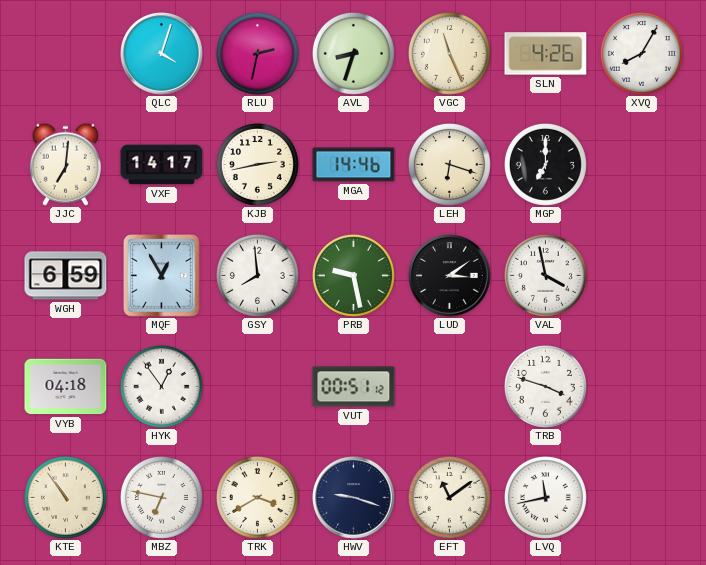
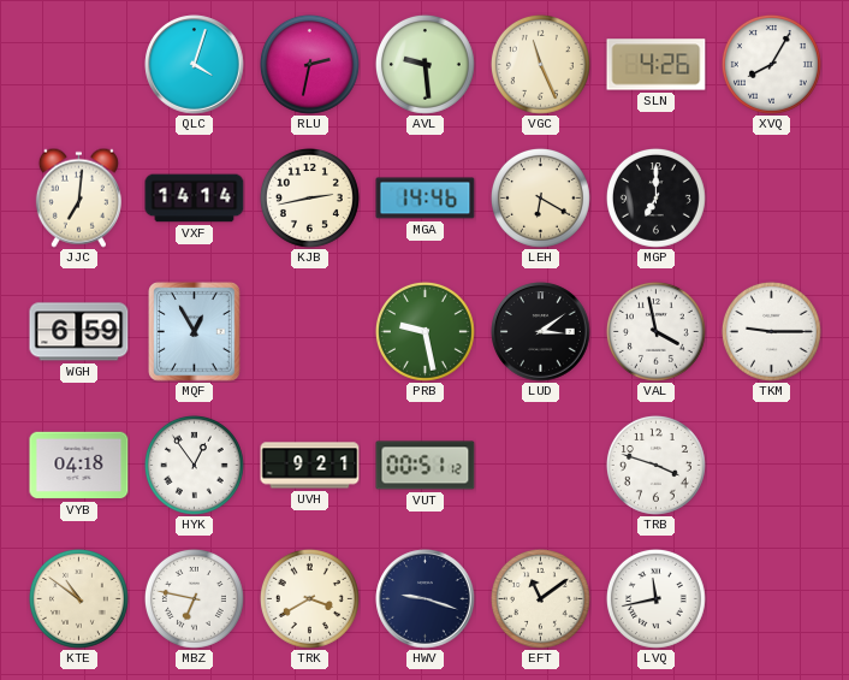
AVL: 8:33 -> 9:29
VXF: 14:17 -> 14:14
LEH: 6:18 -> 6:20
GSY: 7:59 -> none
TKM: none -> 9:15
UVH: none -> 9:21
KTE: 10:54 -> 10:51
